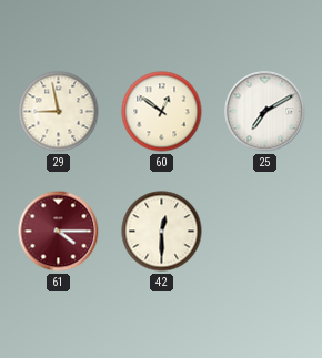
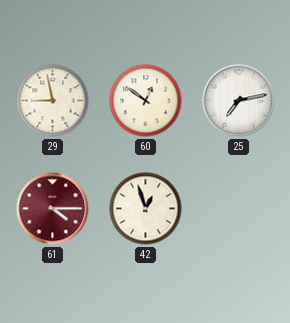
25: 7:10 -> 7:13
42: 12:30 -> 12:57
